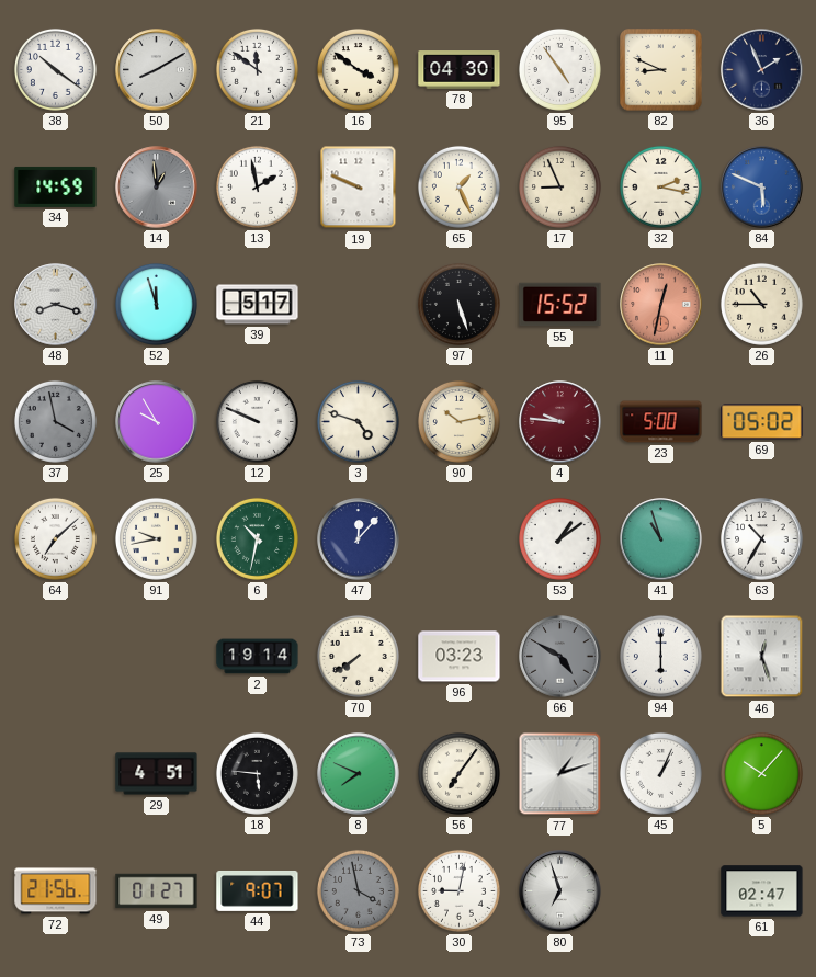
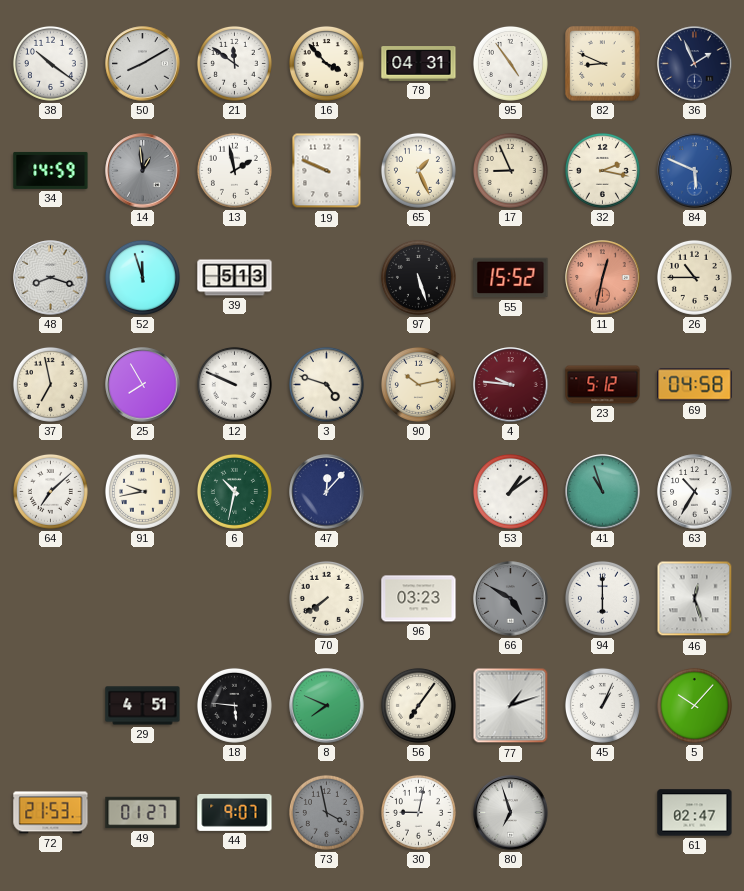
16: 3:51 -> 3:53
78: 04:30 -> 04:31
39: 5:17 -> 5:13
37: 3:58 -> 6:58
37 dial: grey -> cream
25: 9:55 -> 7:55
23: 5:00 -> 5:12
69: 05:02 -> 04:58
2: 19:14 -> none
72: 21:56 -> 21:53
